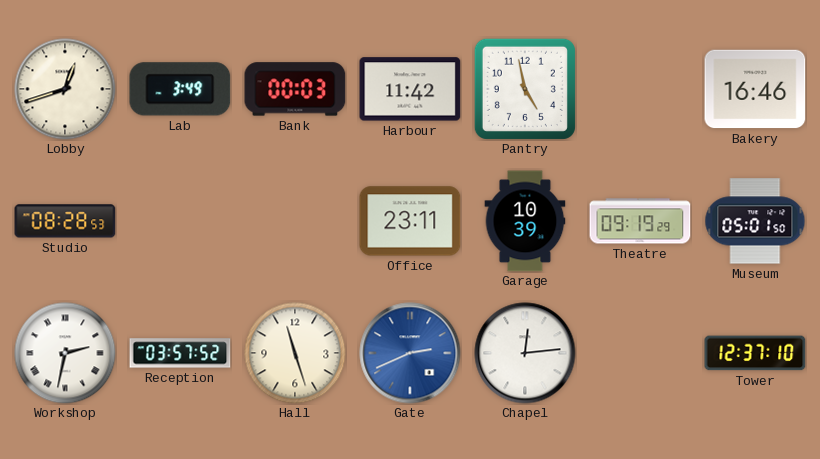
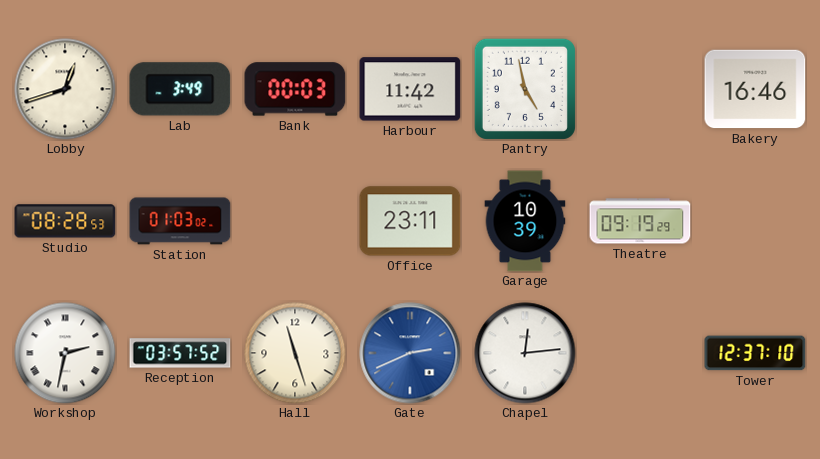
Station: none -> 01:03
Museum: 05:01 -> none
